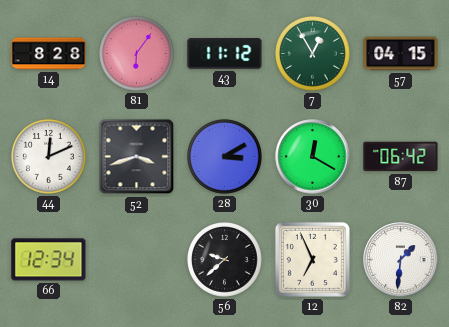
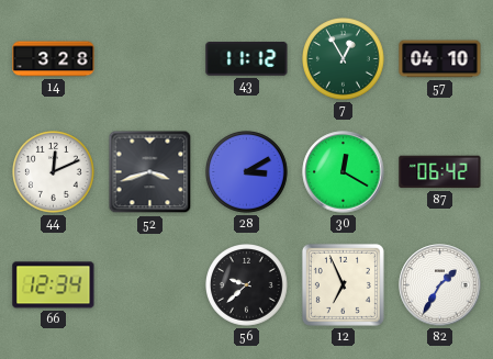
14: 8:28 -> 3:28
81: 6:06 -> none
57: 04:15 -> 04:10
82: 1:31 -> 1:35
